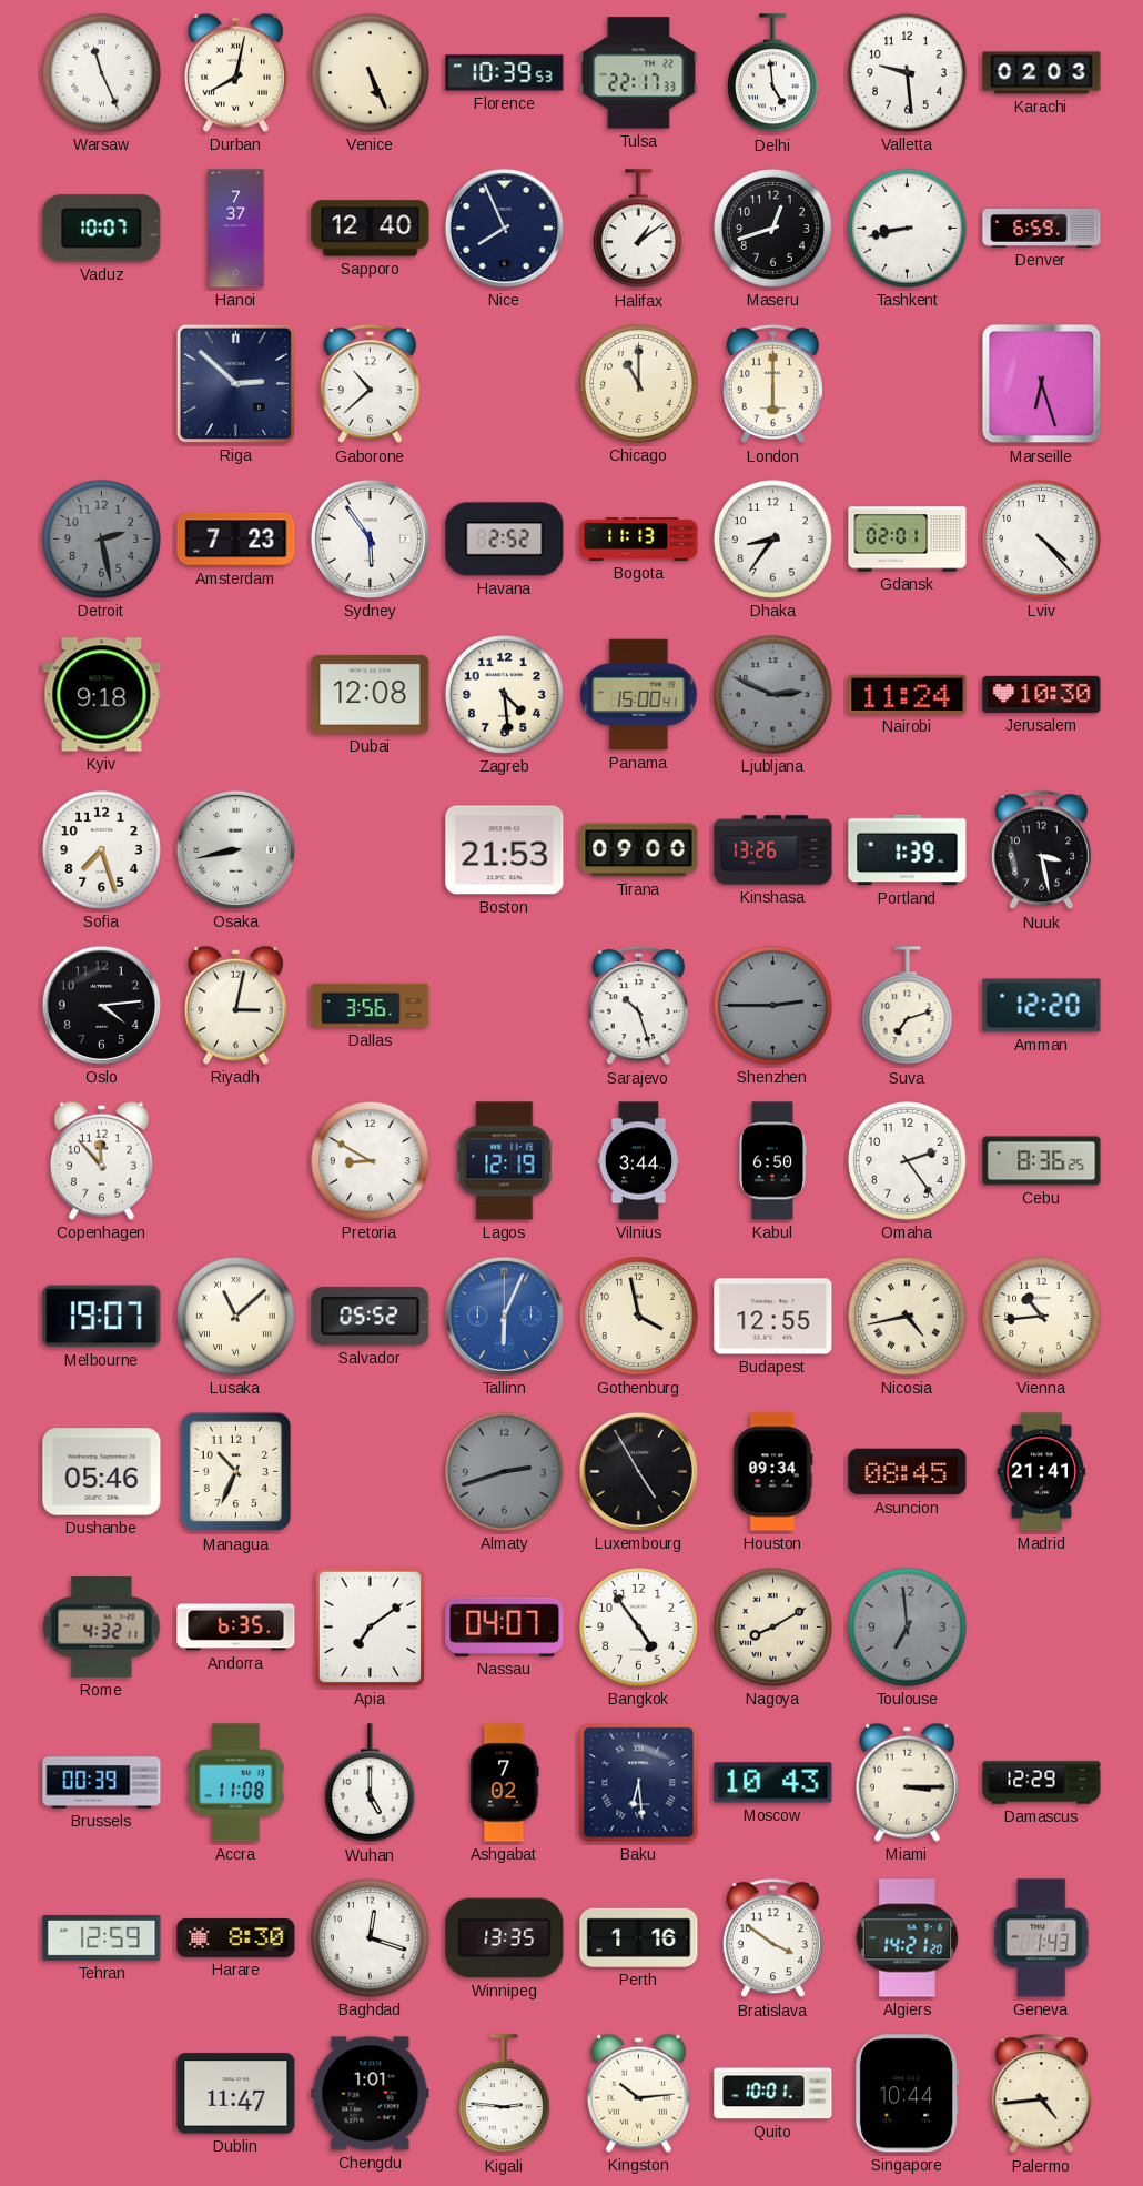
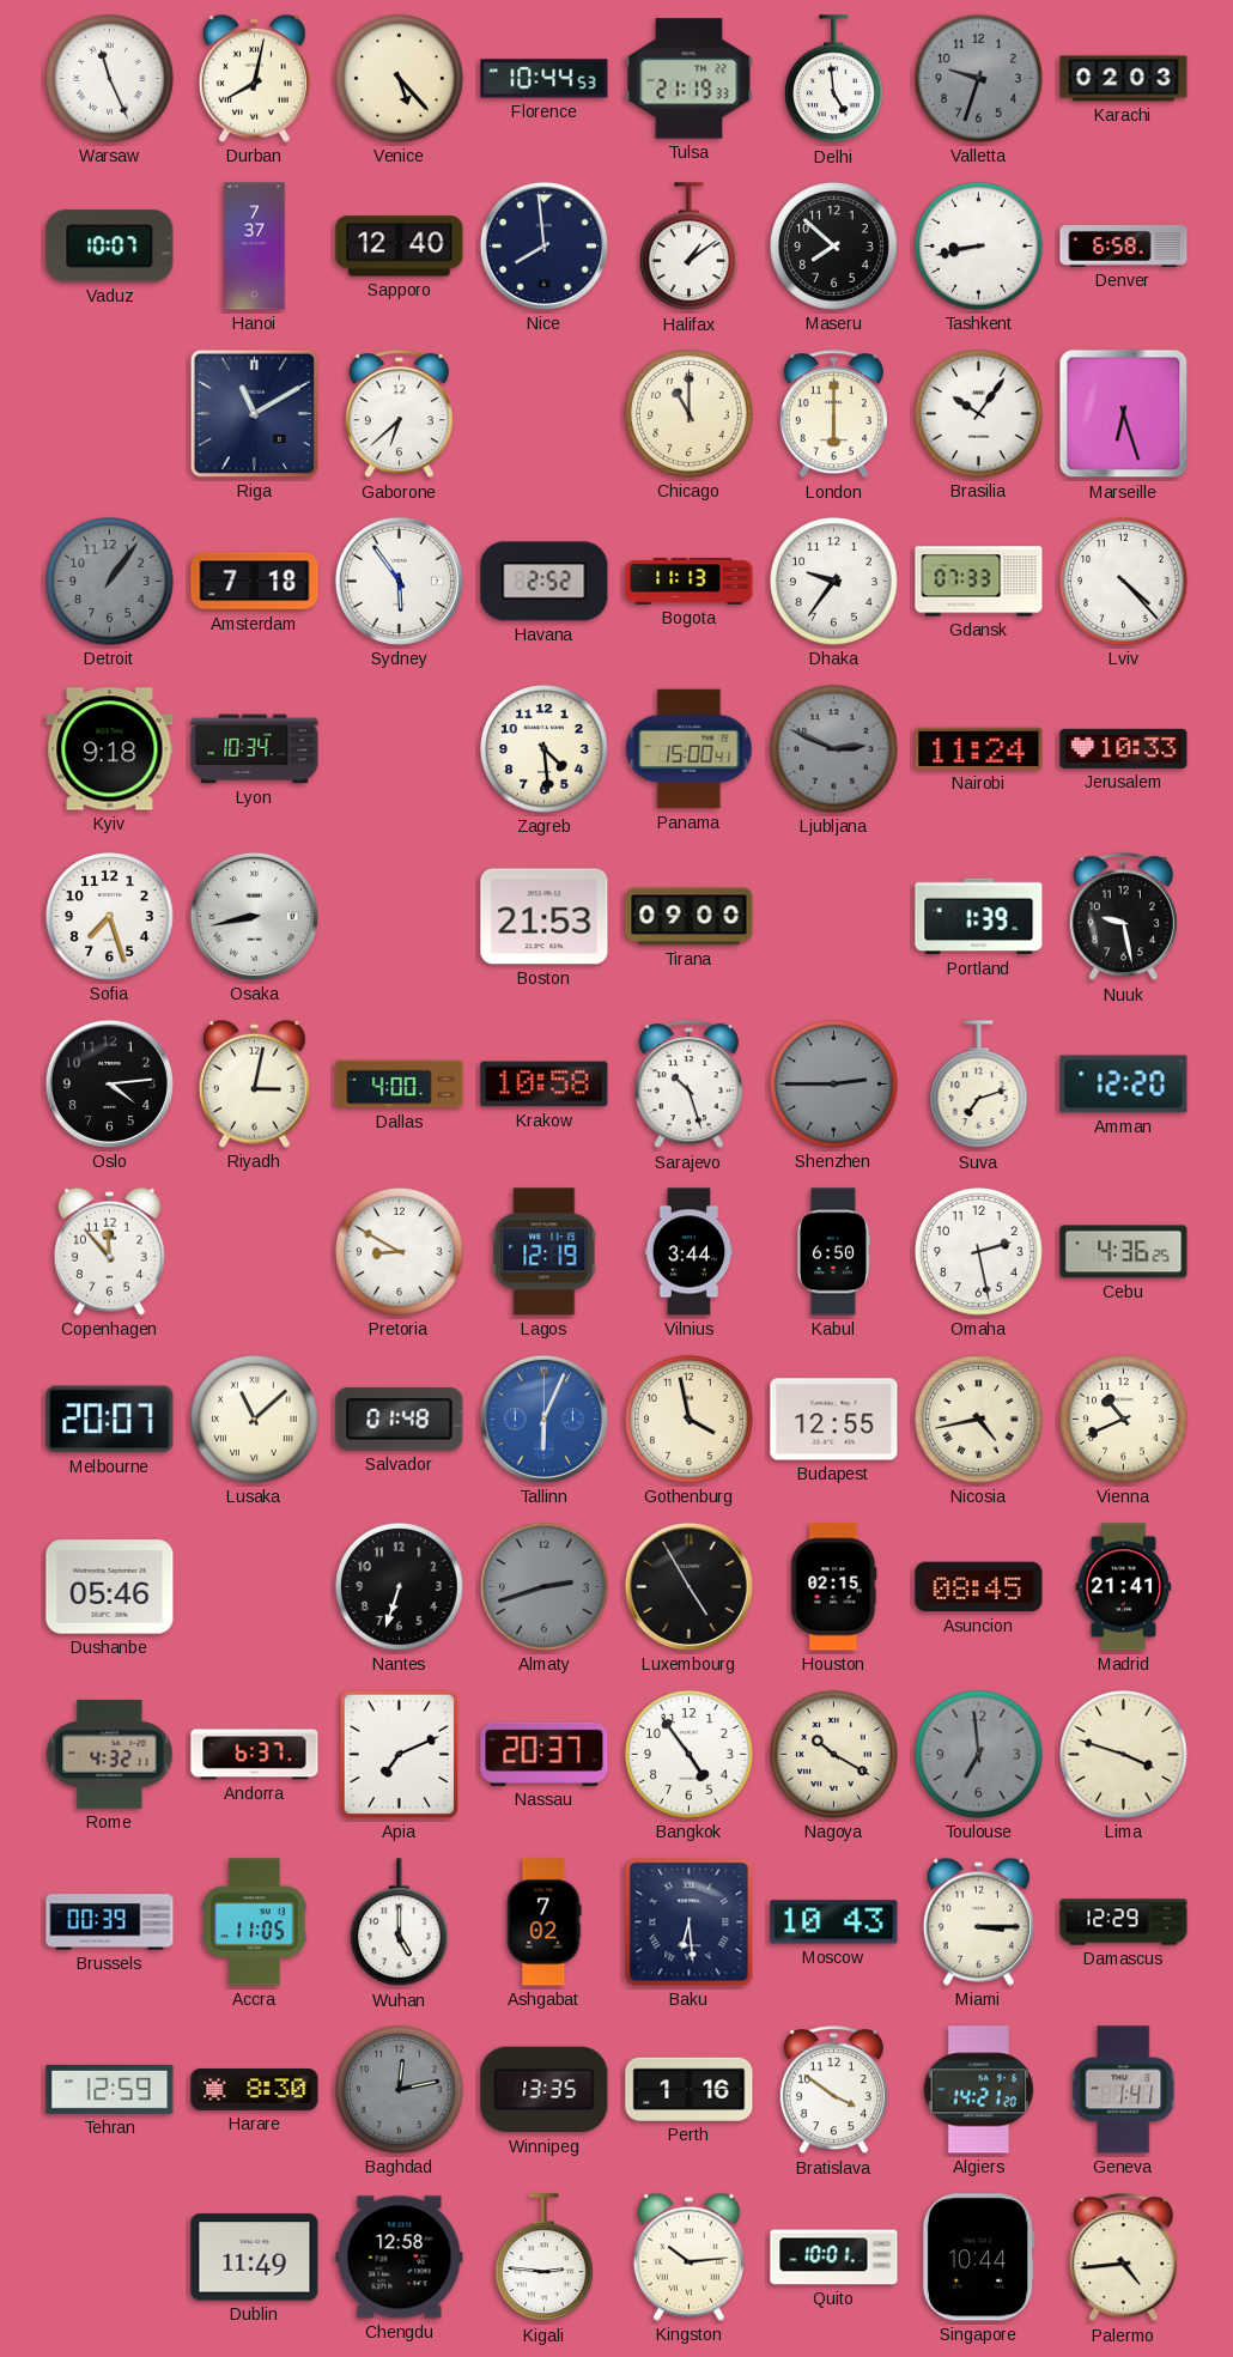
Venice: 5:26 -> 5:23
Florence: 10:39 -> 10:44
Tulsa: 22:17 -> 21:19
Valletta: 9:29 -> 9:33
Valletta dial: white -> grey
Nice: 7:56 -> 7:59
Maseru: 12:42 -> 7:52
Denver: 6:59 -> 6:58
Riga: 2:52 -> 11:10
Gaborone: 10:38 -> 6:38
Brasilia: none -> 10:06
Detroit: 2:28 -> 1:06
Amsterdam: 7:23 -> 7:18
Dhaka: 8:36 -> 9:36
Gdansk: 02:01 -> 07:33
Lyon: none -> 10:34
Dubai: 12:08 -> none
Jerusalem: 10:30 -> 10:33
Kinshasa: 13:26 -> none
Nuuk: 3:28 -> 9:28
Dallas: 3:56 -> 4:00
Krakow: none -> 10:58
Omaha: 2:24 -> 2:28
Cebu: 8:36 -> 4:36
Melbourne: 19:07 -> 20:07
Salvador: 05:52 -> 01:48
Vienna: 10:44 -> 10:41
Managua: 10:34 -> none
Nantes: none -> 6:33
Houston: 09:34 -> 02:15
Andorra: 6:35 -> 6:37
Apia: 7:09 -> 7:11
Nassau: 04:07 -> 20:37
Nagoya: 8:10 -> 10:20
Lima: none -> 3:48
Accra: 11:08 -> 11:05
Baghdad: 12:18 -> 12:13
Baghdad dial: white -> grey
Geneva: 1:43 -> 1:41
Dublin: 11:47 -> 11:49
Chengdu: 1:01 -> 12:58
